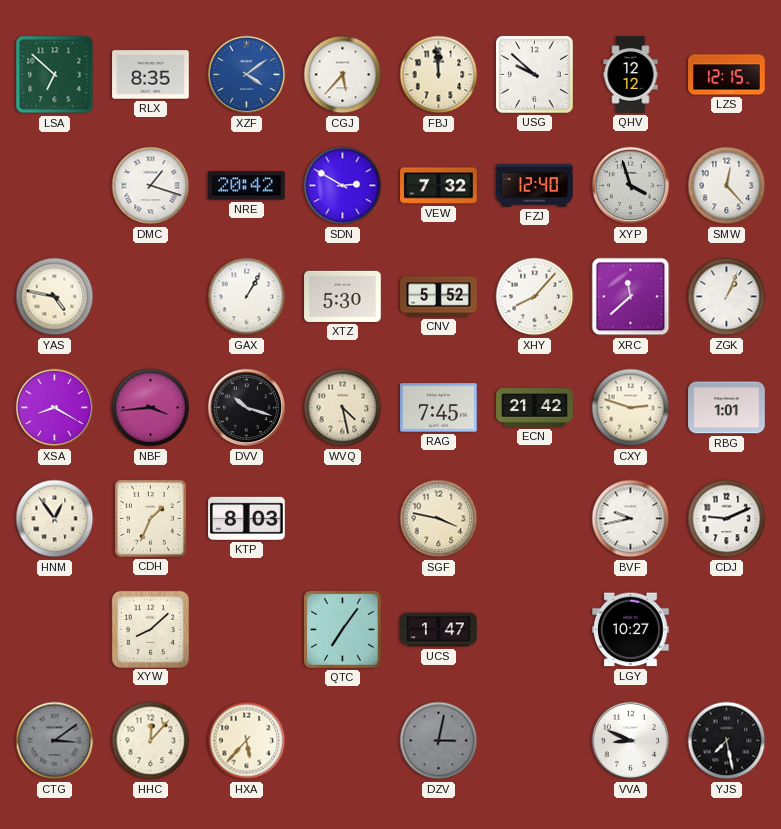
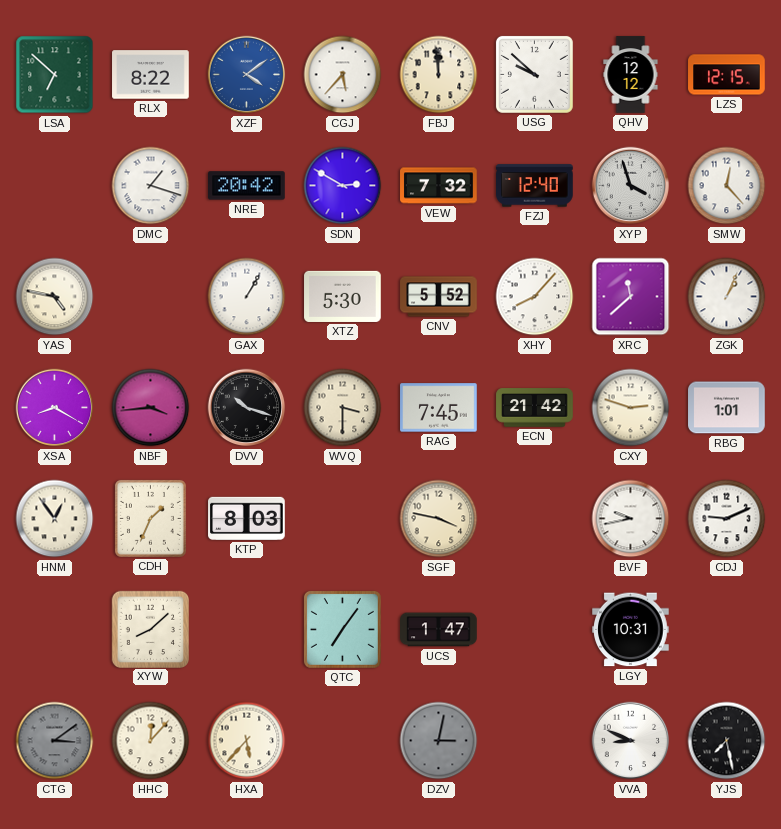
RLX: 8:35 -> 8:22
WVQ: 4:28 -> 3:30
LGY: 10:27 -> 10:31
